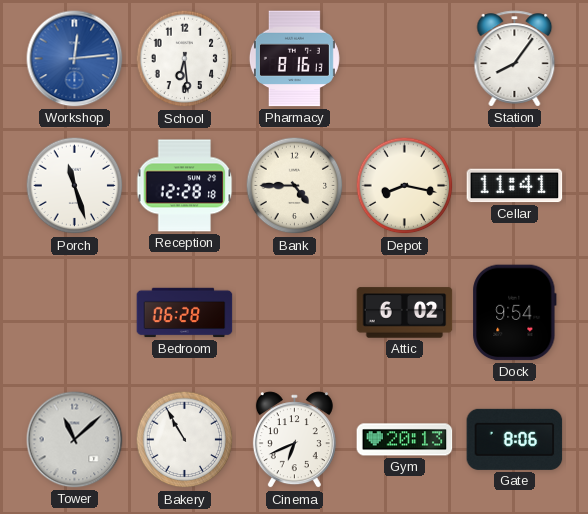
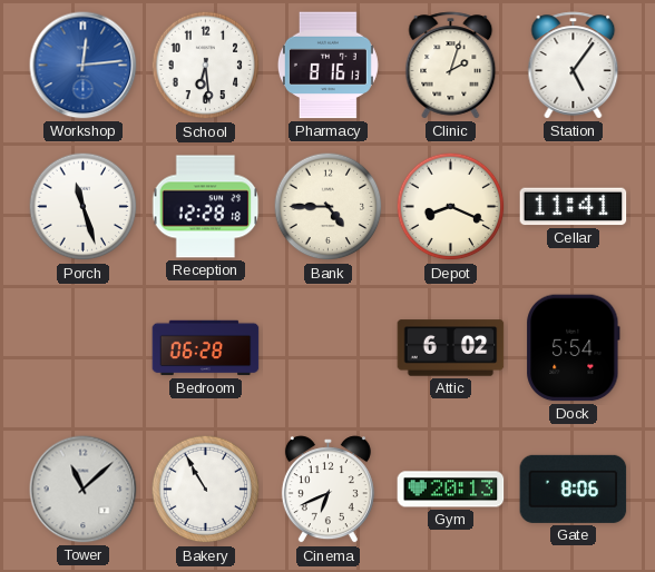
Clinic: none -> 2:03
Station: 8:06 -> 5:06
Depot: 8:17 -> 8:19
Dock: 9:54 -> 5:54
